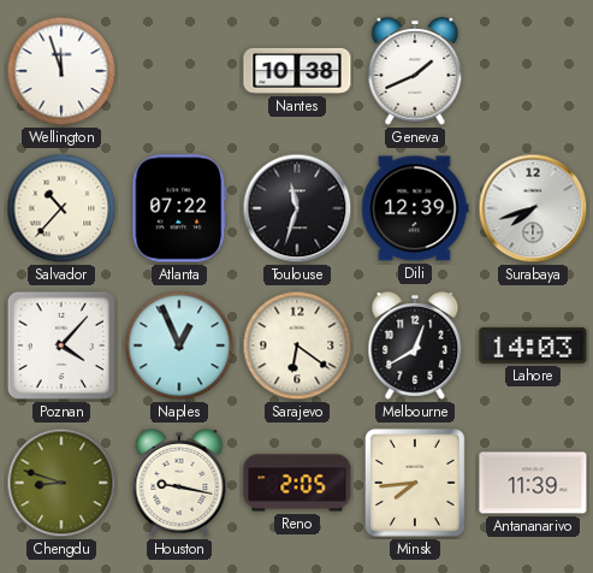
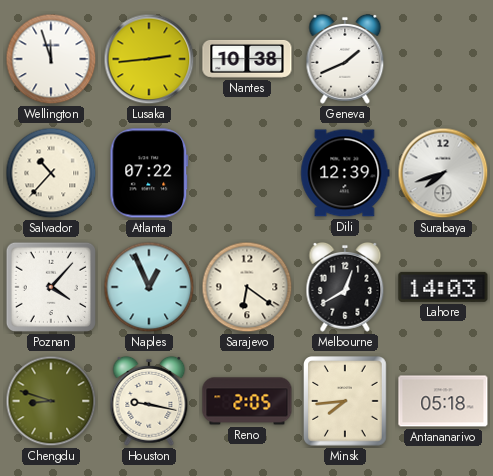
Lusaka: none -> 2:44
Toulouse: 11:33 -> none
Antananarivo: 11:39 -> 05:18
